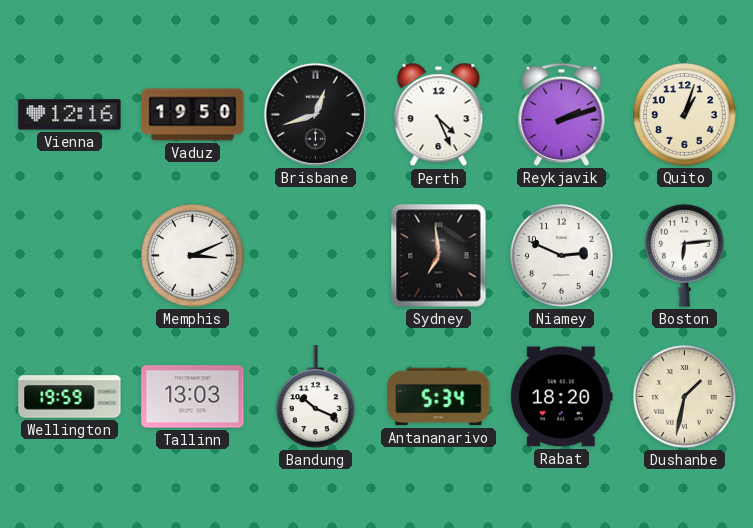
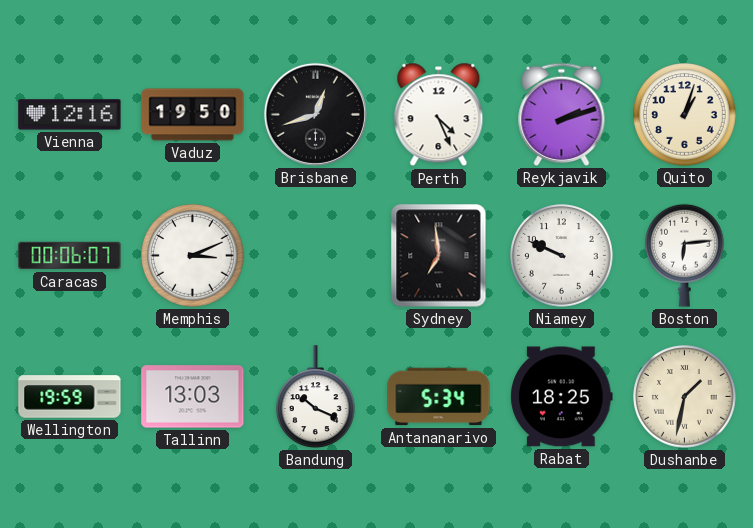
Caracas: none -> 00:06
Niamey: 2:49 -> 9:49
Rabat: 18:20 -> 18:25
